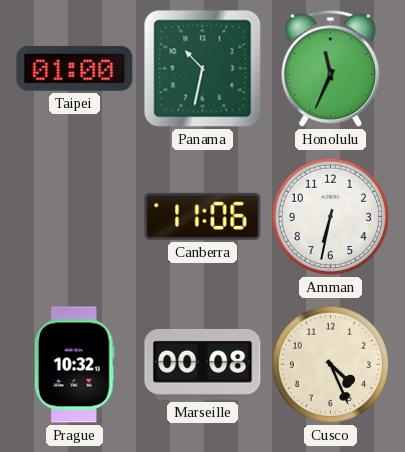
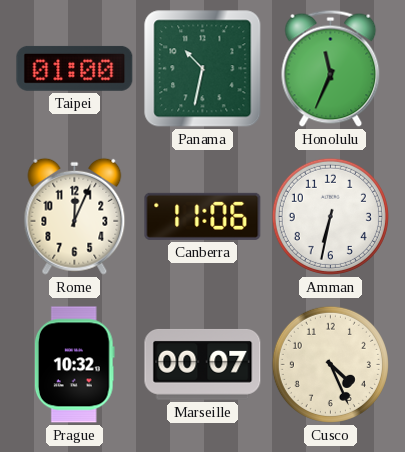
Rome: none -> 12:04
Marseille: 00:08 -> 00:07
